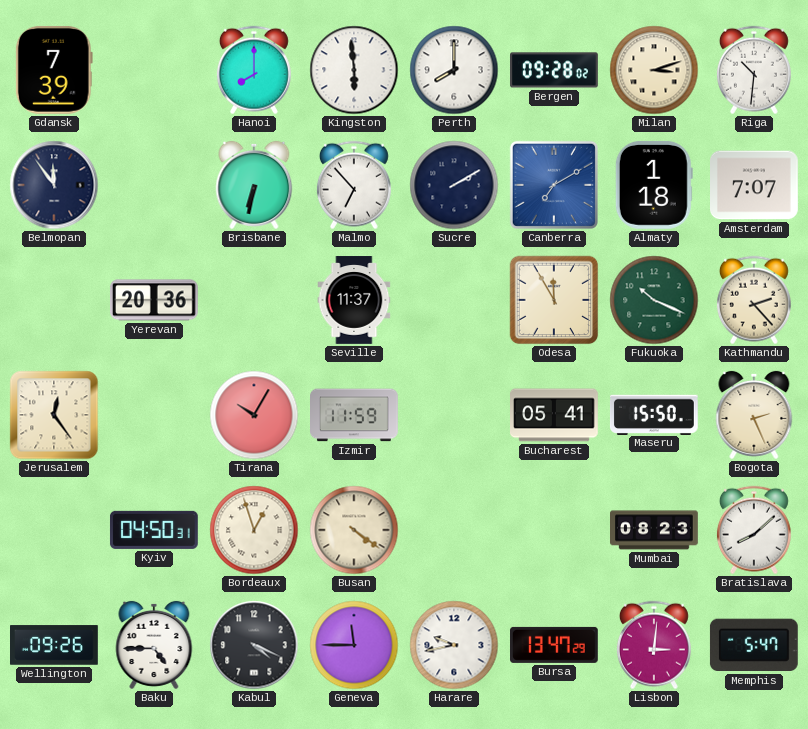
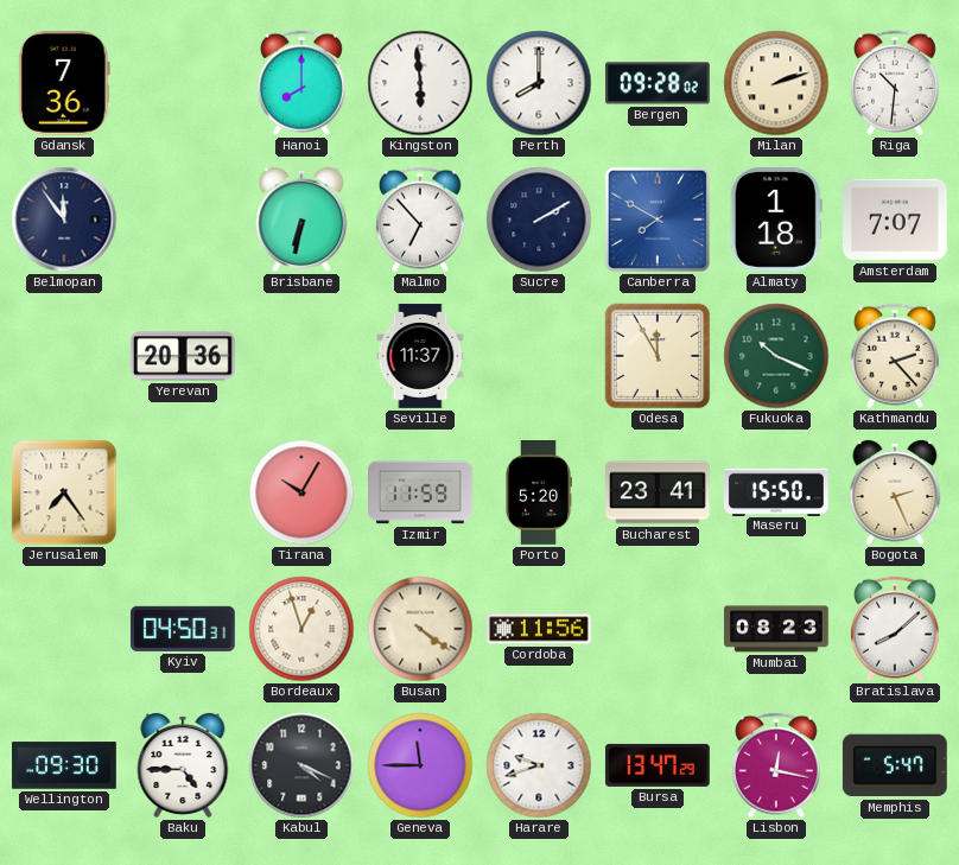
Gdansk: 7:39 -> 7:36
Milan: 3:12 -> 2:12
Canberra: 7:10 -> 7:50
Jerusalem: 12:24 -> 7:24
Porto: none -> 5:20
Bucharest: 05:41 -> 23:41
Cordoba: none -> 11:56
Wellington: 09:26 -> 09:30
Harare: 9:43 -> 9:42
Lisbon: 3:01 -> 12:17
